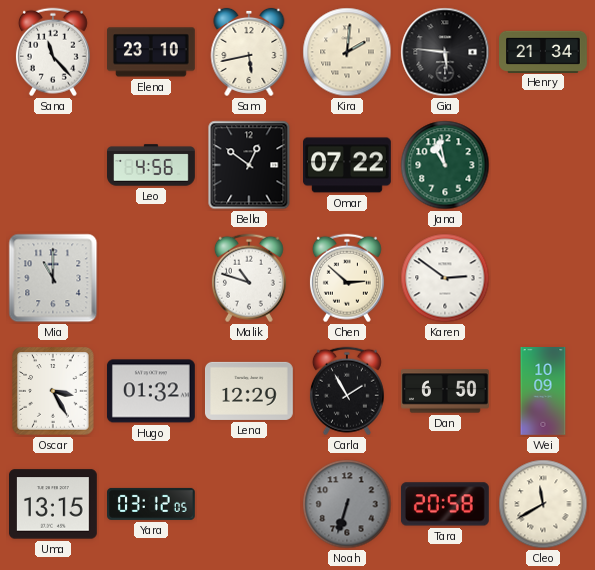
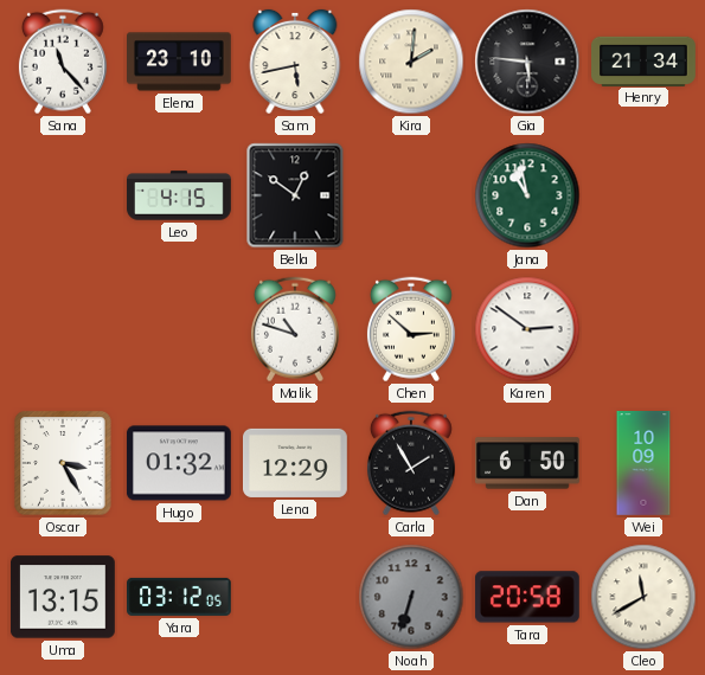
Leo: 4:56 -> 4:15
Omar: 07:22 -> none
Mia: 11:00 -> none
